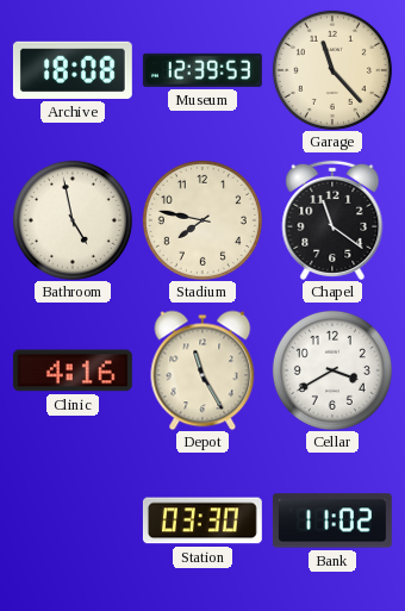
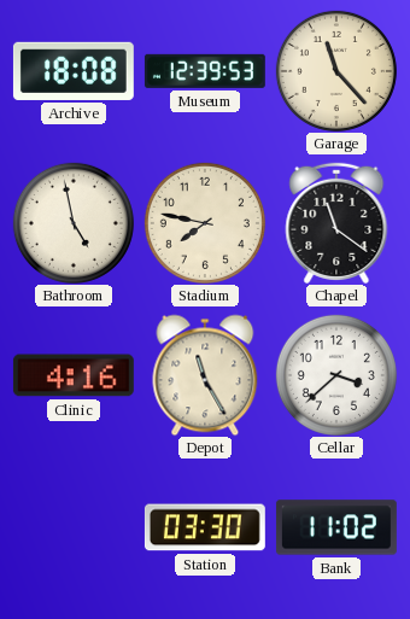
Cellar: 3:40 -> 3:38
